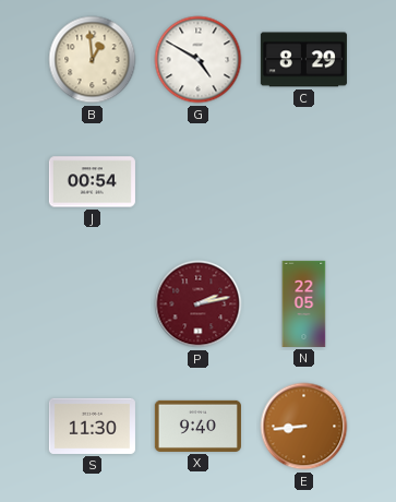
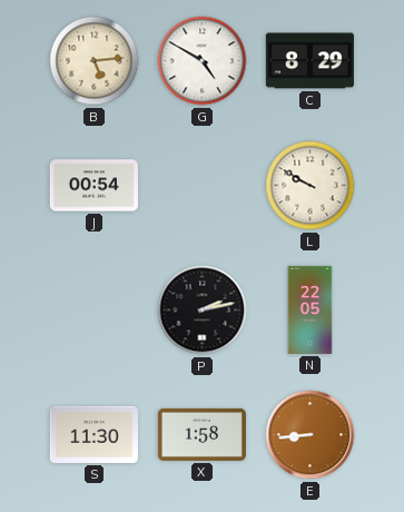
B: 12:59 -> 5:14
L: none -> 9:50
P dial: burgundy -> black
X: 9:40 -> 1:58
